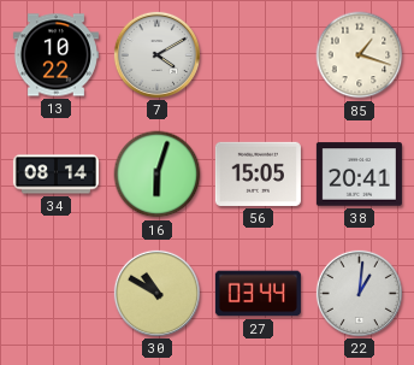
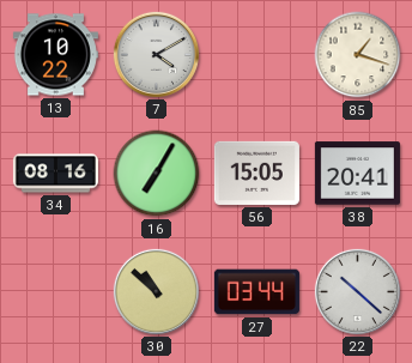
34: 08:14 -> 08:16
16: 6:03 -> 7:05
30: 10:50 -> 10:52
22: 1:01 -> 10:22
